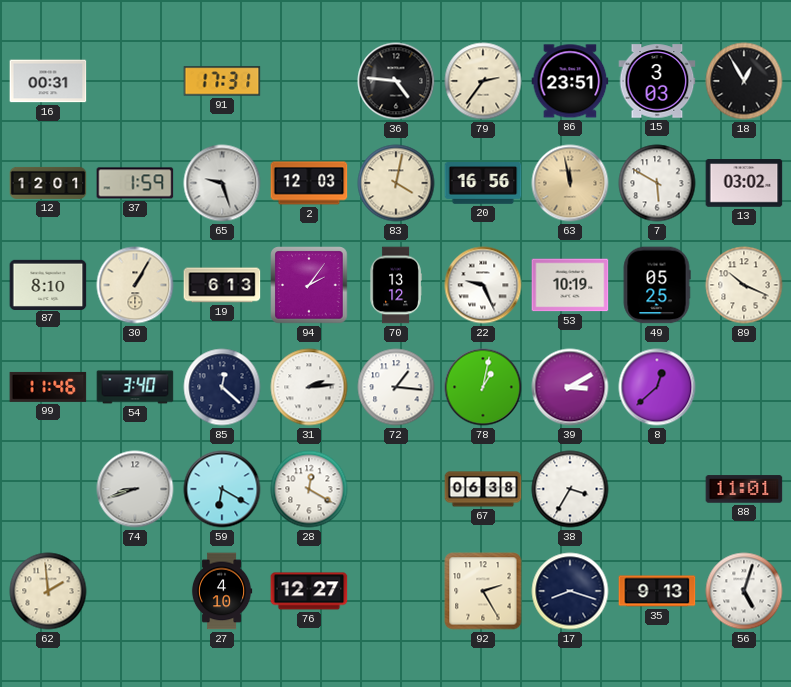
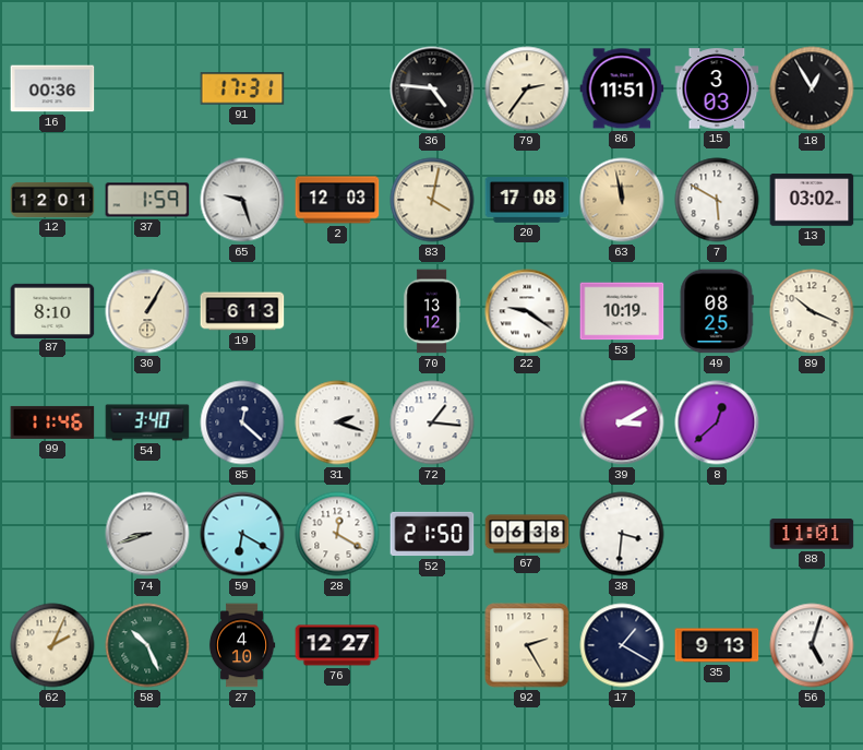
16: 00:31 -> 00:36
86: 23:51 -> 11:51
20: 16:56 -> 17:08
94: 2:06 -> none
22: 9:26 -> 9:21
49: 05:25 -> 08:25
31: 2:14 -> 2:18
78: 1:02 -> none
52: none -> 21:50
38: 3:35 -> 3:31
62: 1:59 -> 2:04
58: none -> 10:26
17: 8:18 -> 1:20
